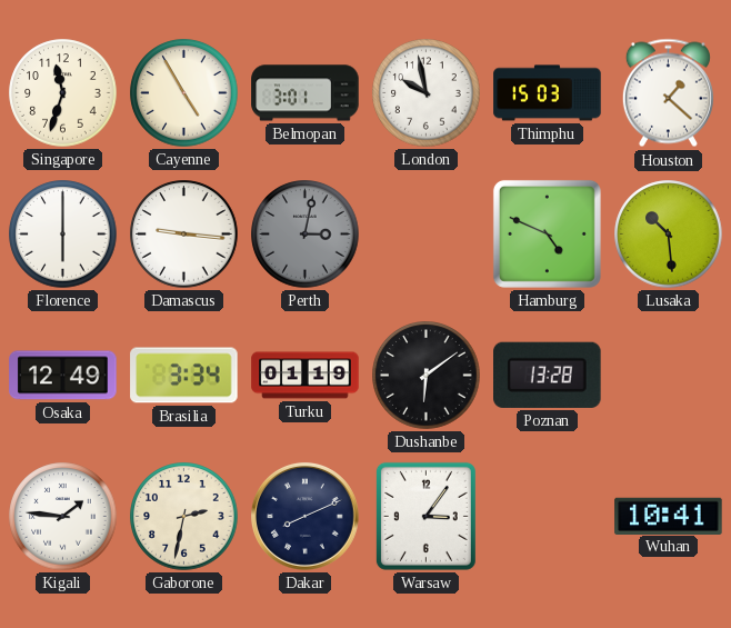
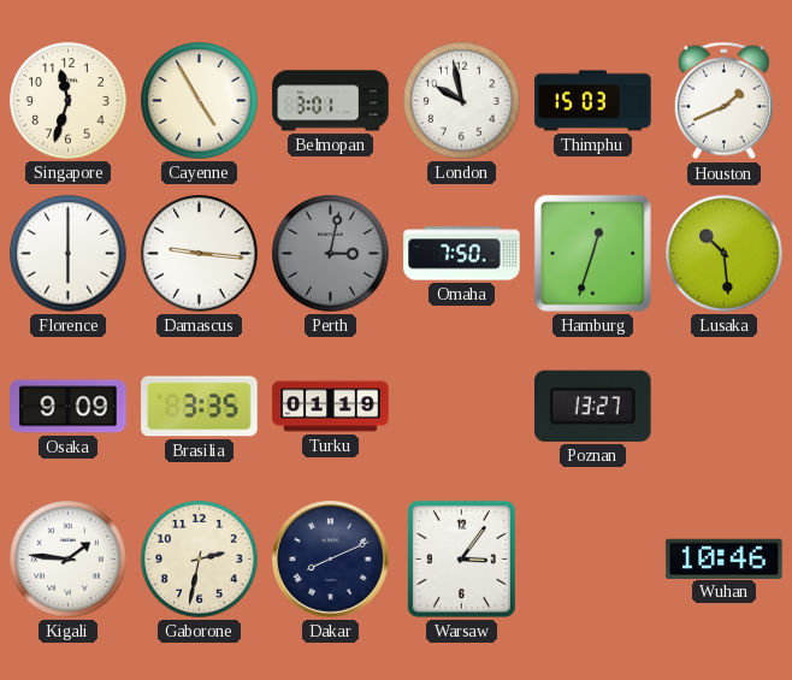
Houston: 1:22 -> 1:41
Omaha: none -> 7:50
Hamburg: 4:49 -> 12:33
Osaka: 12:49 -> 9:09
Brasilia: 3:34 -> 3:35
Dushanbe: 6:09 -> none
Poznan: 13:28 -> 13:27
Wuhan: 10:41 -> 10:46
